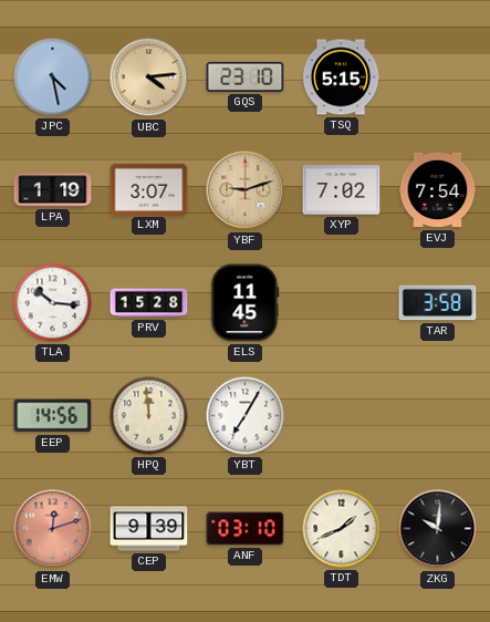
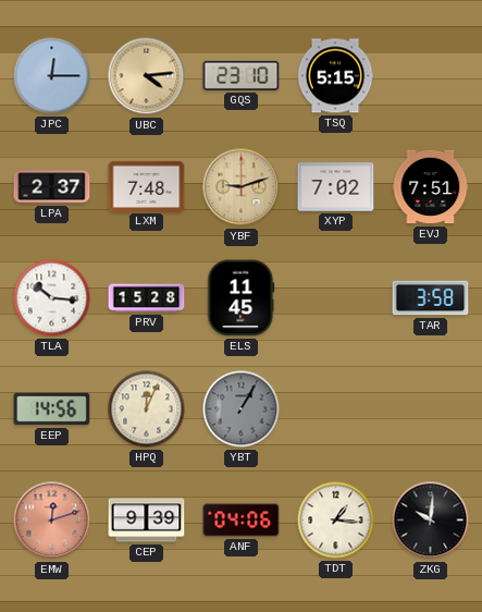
JPC: 4:28 -> 12:15
LPA: 1:19 -> 2:37
LXM: 3:07 -> 7:48
EVJ: 7:54 -> 7:51
HPQ: 11:59 -> 12:04
YBT: 7:05 -> 1:05
YBT dial: white -> grey
ANF: 03:10 -> 04:06
TDT: 1:41 -> 1:16
